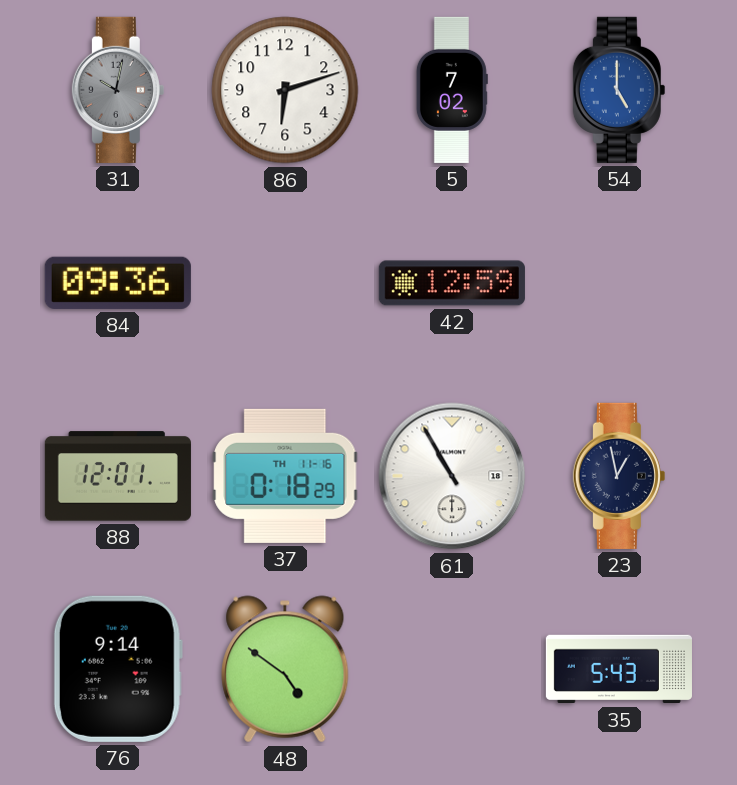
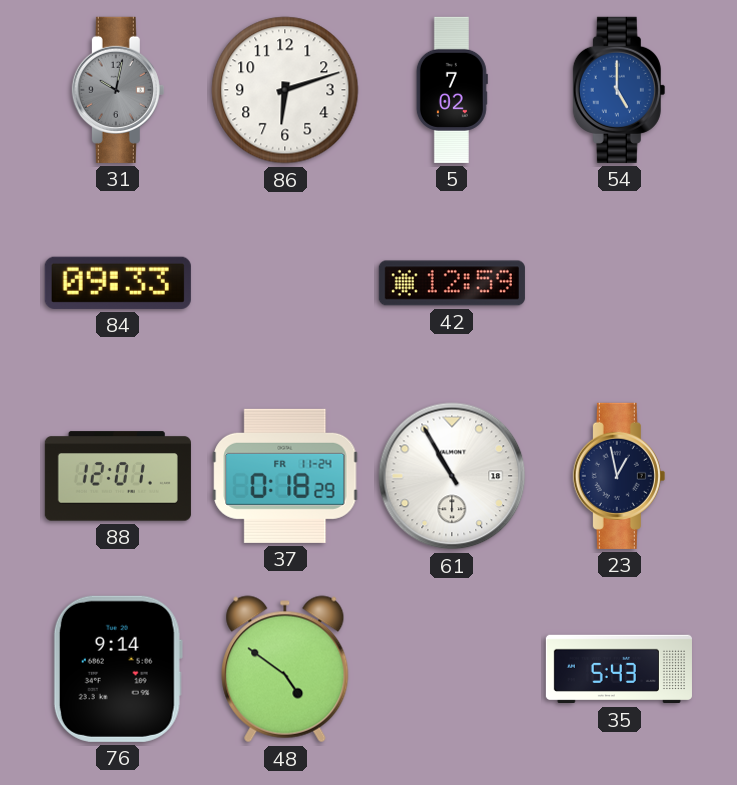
84: 09:36 -> 09:33
37 date: TH 11-16 -> FR 11-24
